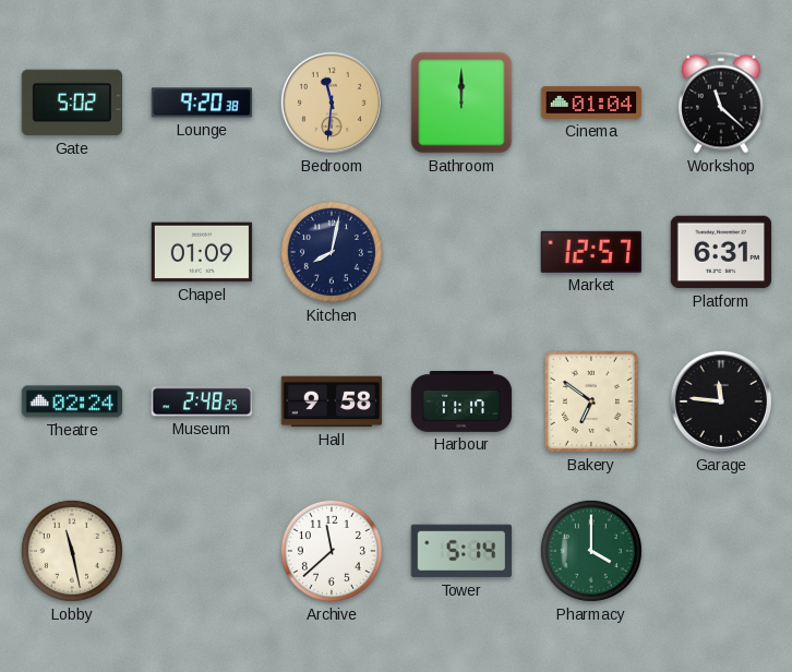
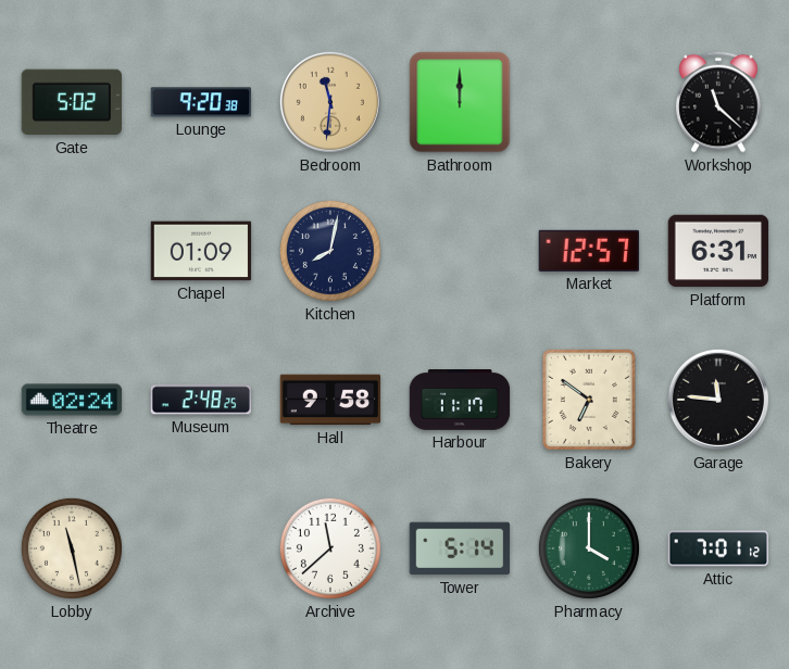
Cinema: 01:04 -> none
Attic: none -> 7:01
